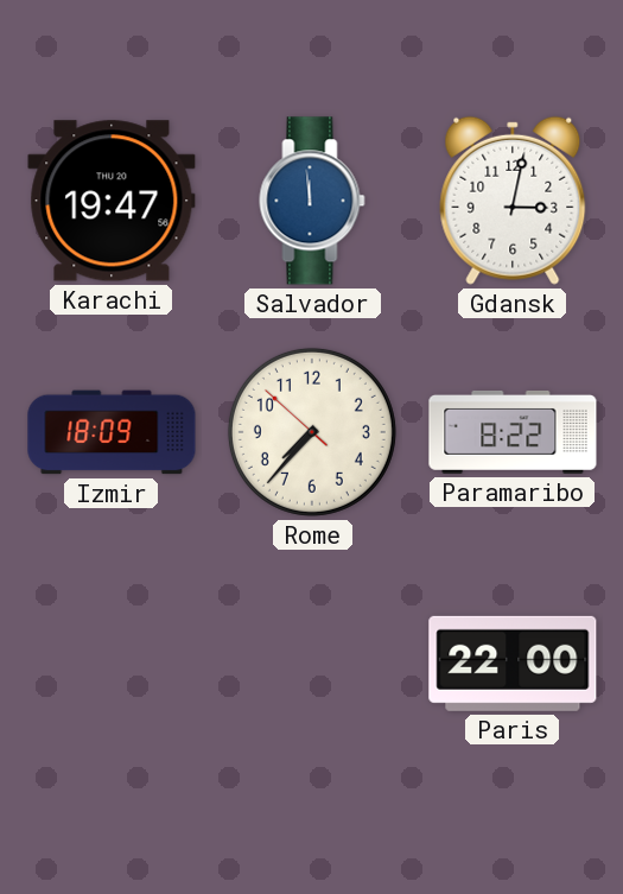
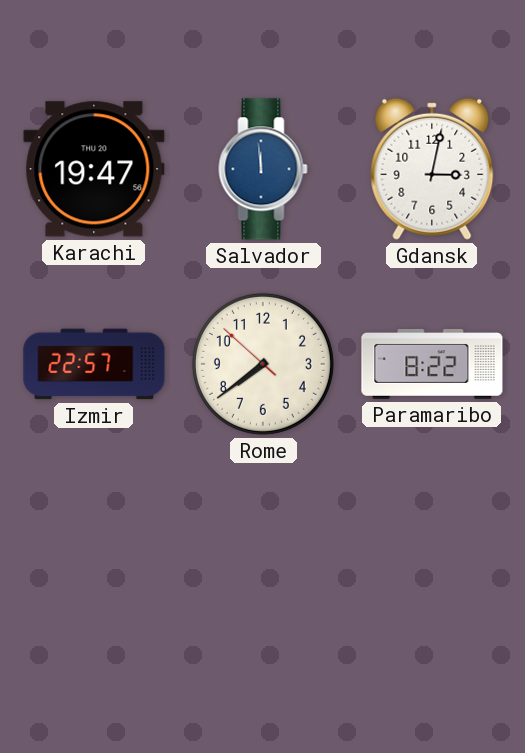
Izmir: 18:09 -> 22:57
Rome: 7:36 -> 7:38
Paris: 22:00 -> none
